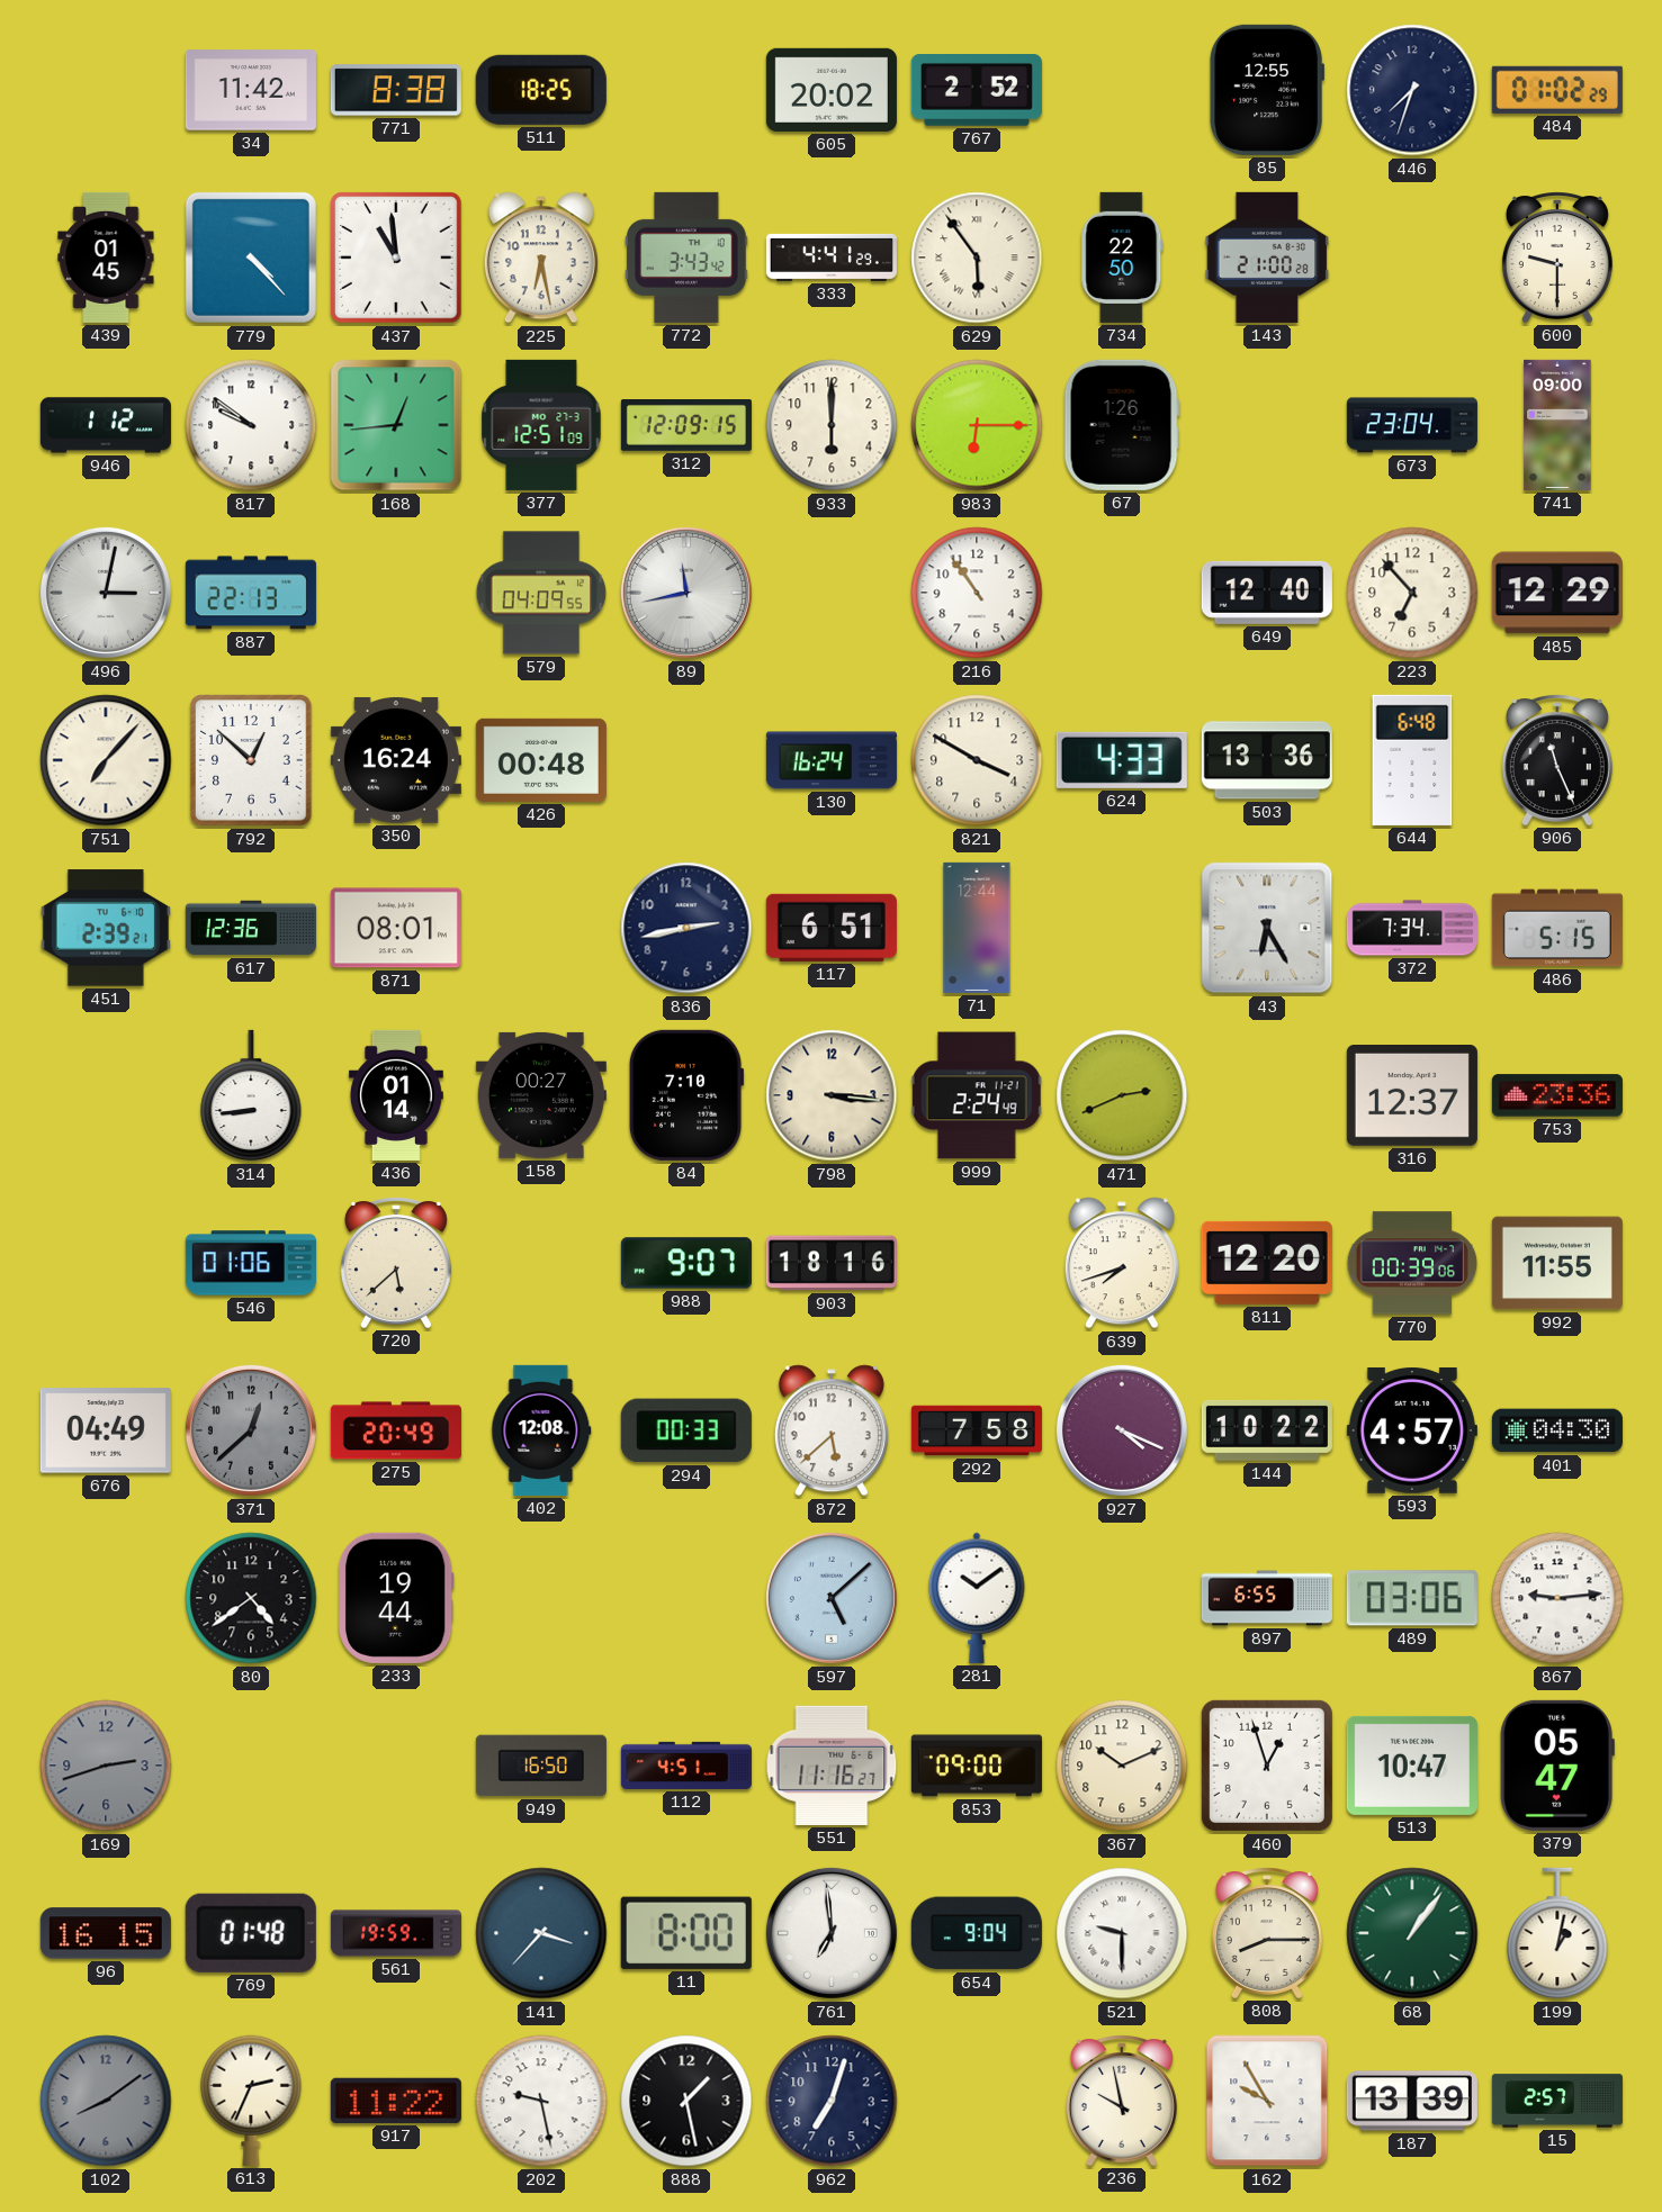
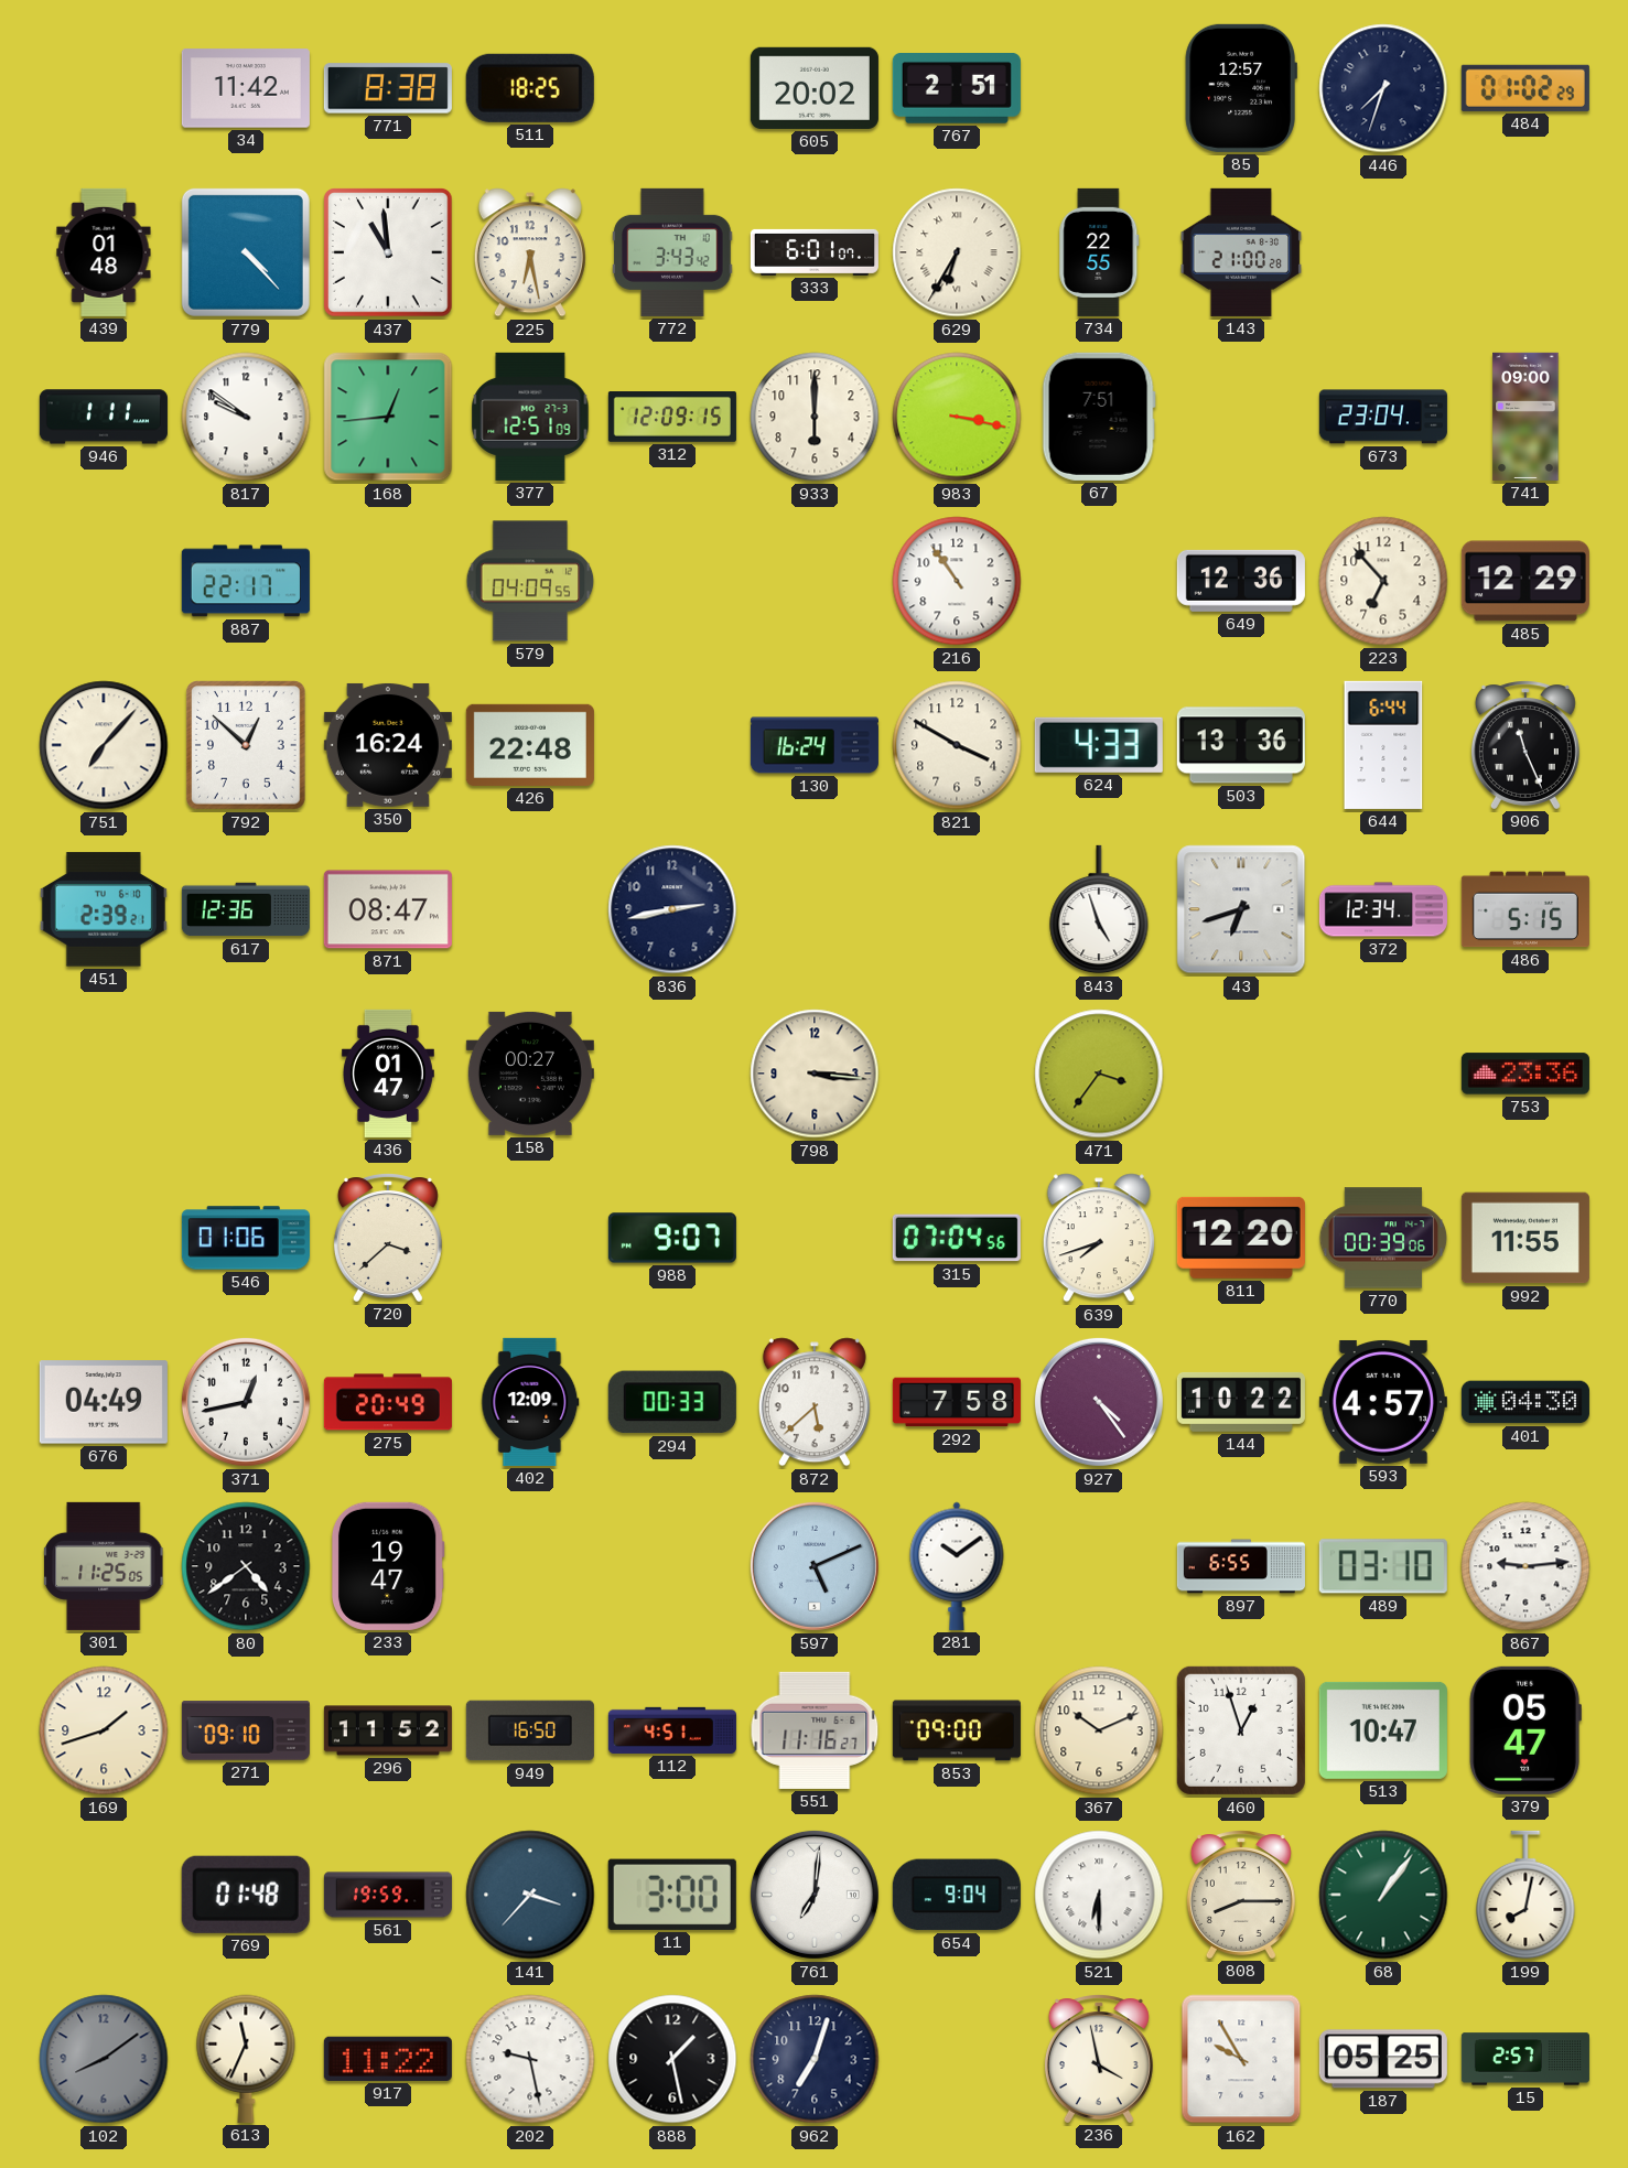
767: 2:52 -> 2:51
85: 12:55 -> 12:57
439: 01:45 -> 01:48
333: 4:41 -> 6:01
629: 5:54 -> 6:35
734: 22:50 -> 22:55
600: 9:30 -> none
946: 1:12 -> 1:11
983: 6:15 -> 3:17
67: 1:26 -> 7:51
496: 3:02 -> none
887: 22:13 -> 22:17
89: 11:43 -> none
649: 12:40 -> 12:36
426: 00:48 -> 22:48
644: 6:48 -> 6:44
871: 08:01 -> 08:47
117: 6:51 -> none
71: 12:44 -> none
843: none -> 4:57
43: 6:25 -> 6:42
372: 7:34 -> 12:34
314: 8:44 -> none
436: 01:14 -> 01:47
84: 7:10 -> none
999: 2:24 -> none
471: 2:41 -> 3:36
316: 12:37 -> none
720: 5:38 -> 3:38
903: 18:16 -> none
315: none -> 07:04
371: 12:38 -> 12:43
371 dial: grey -> white
402: 12:08 -> 12:09
927: 4:19 -> 4:24
301: none -> 11:25
233: 19:44 -> 19:47
597: 5:08 -> 5:11
489: 03:06 -> 03:10
169: 2:42 -> 1:42
169 dial: grey -> cream
271: none -> 09:10
296: none -> 11:52
96: 16:15 -> none
11: 8:00 -> 3:00
761: 6:59 -> 7:01
521: 9:30 -> 6:30
199: 1:02 -> 8:02
613: 2:34 -> 11:34
236: 9:58 -> 3:58
187: 13:39 -> 05:25
